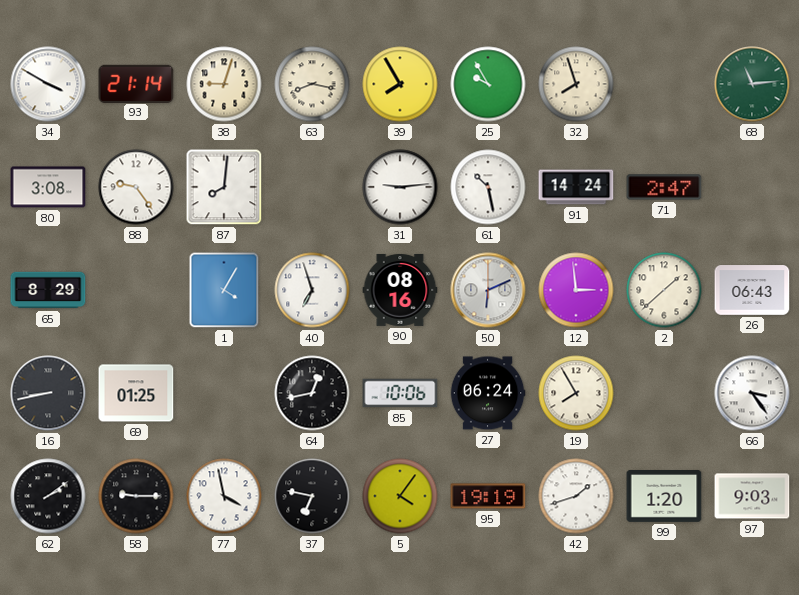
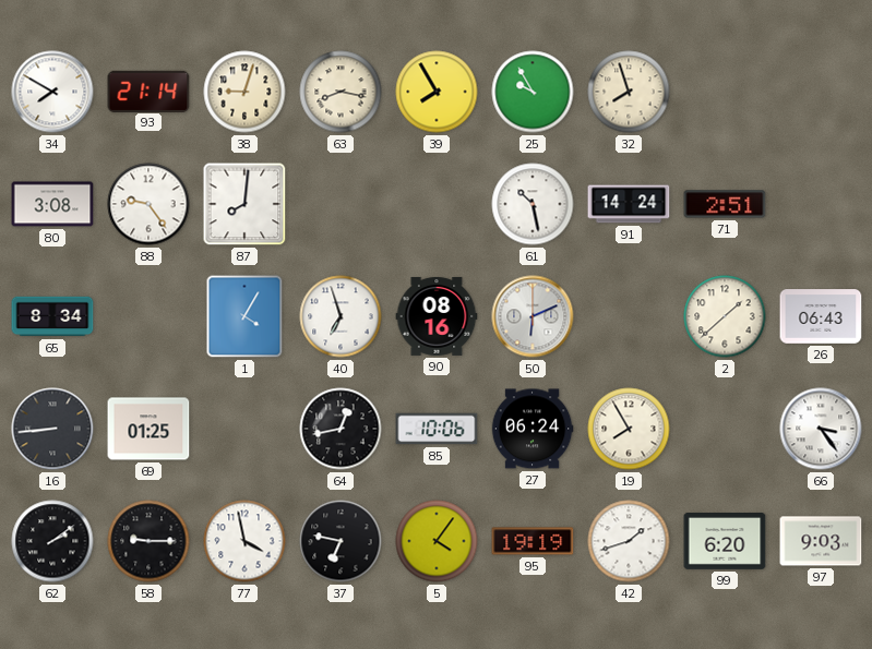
34: 3:50 -> 7:50
68: 11:14 -> none
31: 9:14 -> none
71: 2:47 -> 2:51
65: 8:29 -> 8:34
12: 2:59 -> none
16: 8:43 -> 8:44
99: 1:20 -> 6:20
